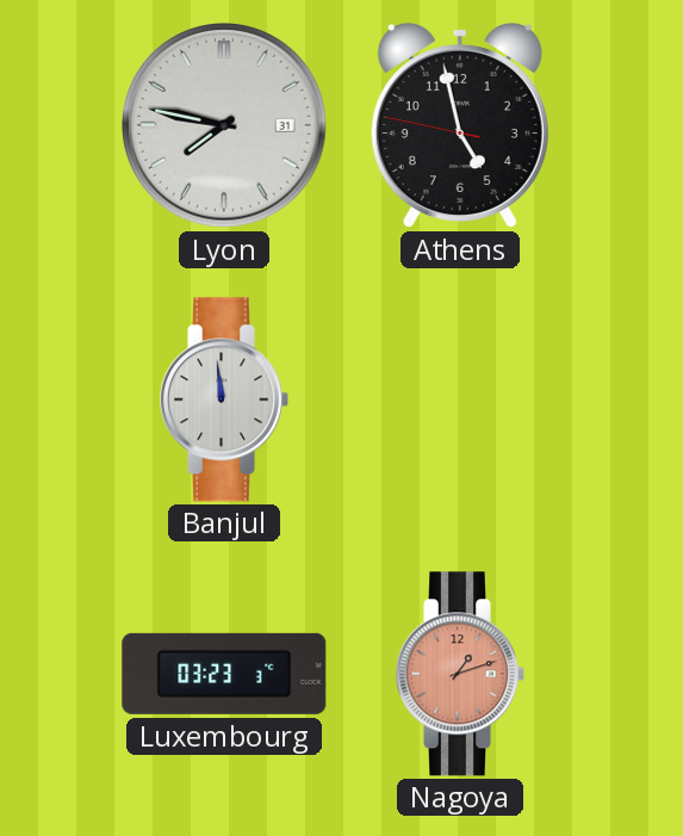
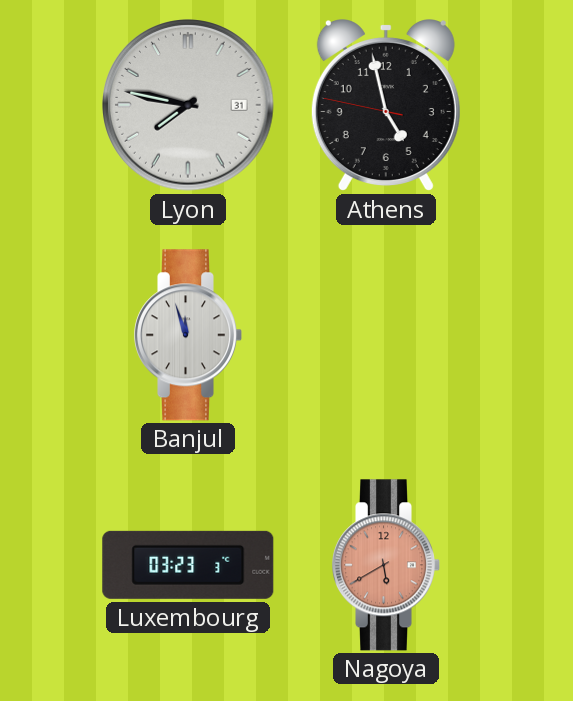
Banjul: 11:59 -> 11:57
Nagoya: 1:12 -> 5:40
